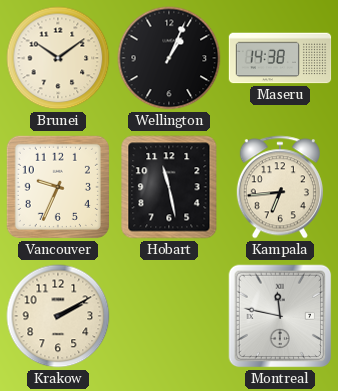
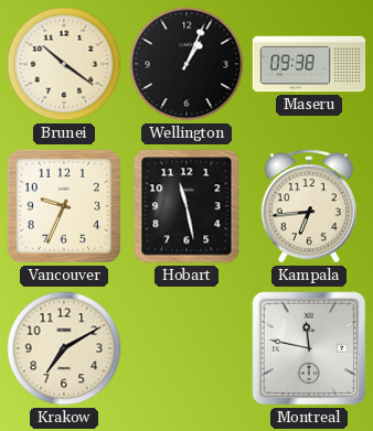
Brunei: 10:09 -> 10:21
Maseru: 14:38 -> 09:38
Krakow: 2:10 -> 7:10
